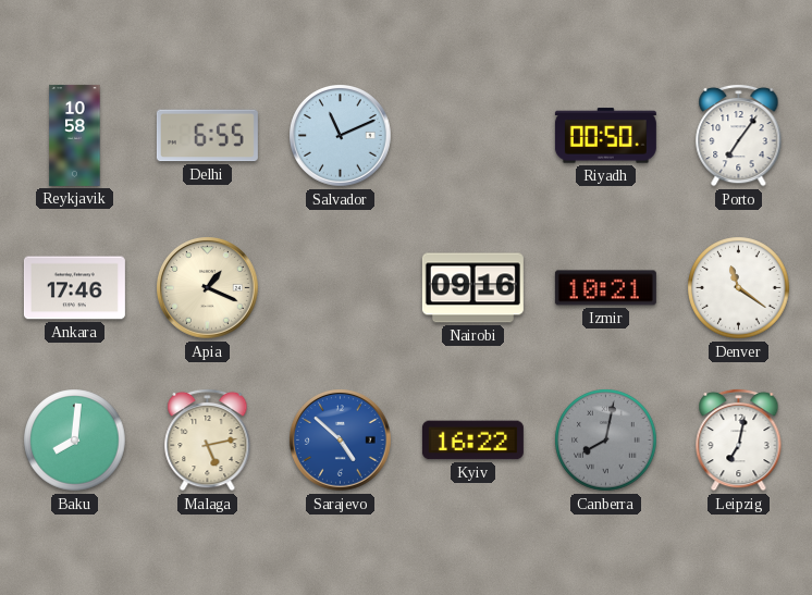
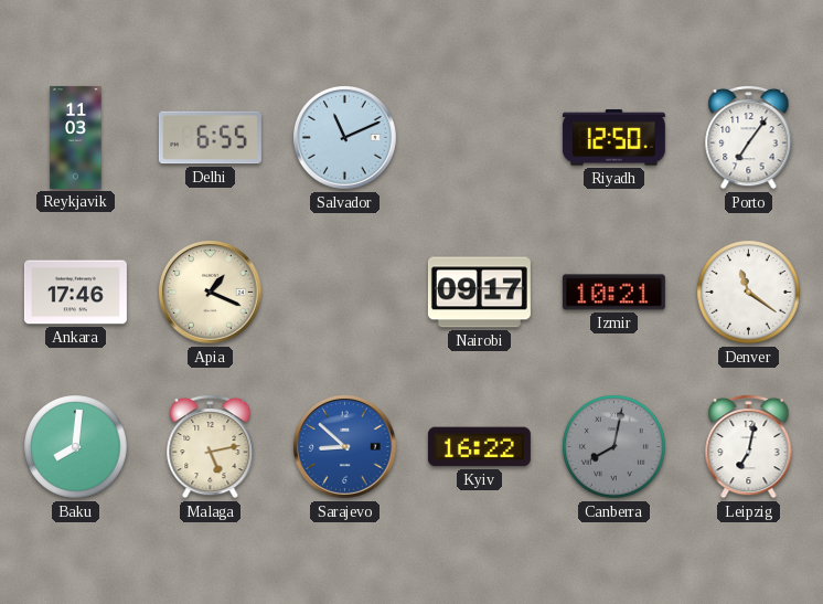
Reykjavik: 10:58 -> 11:03
Riyadh: 00:50 -> 12:50
Nairobi: 09:16 -> 09:17
Sarajevo: 4:52 -> 8:52
